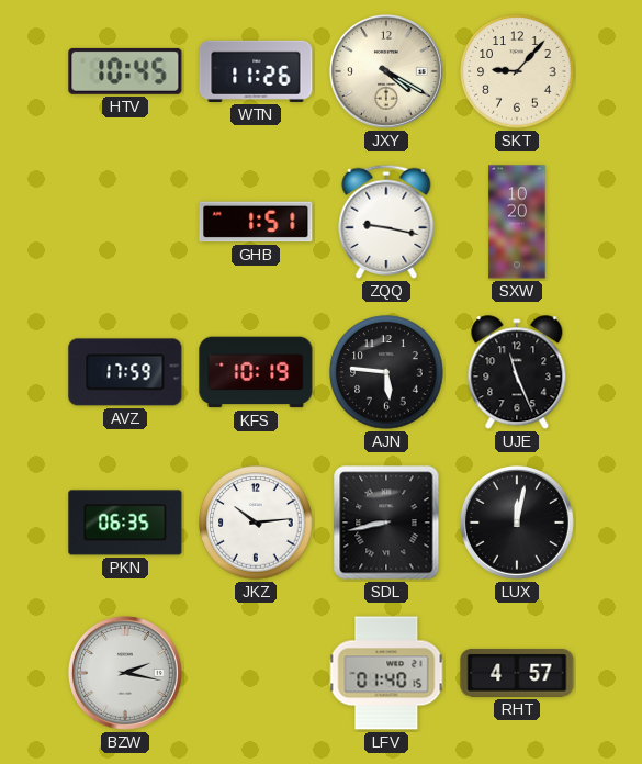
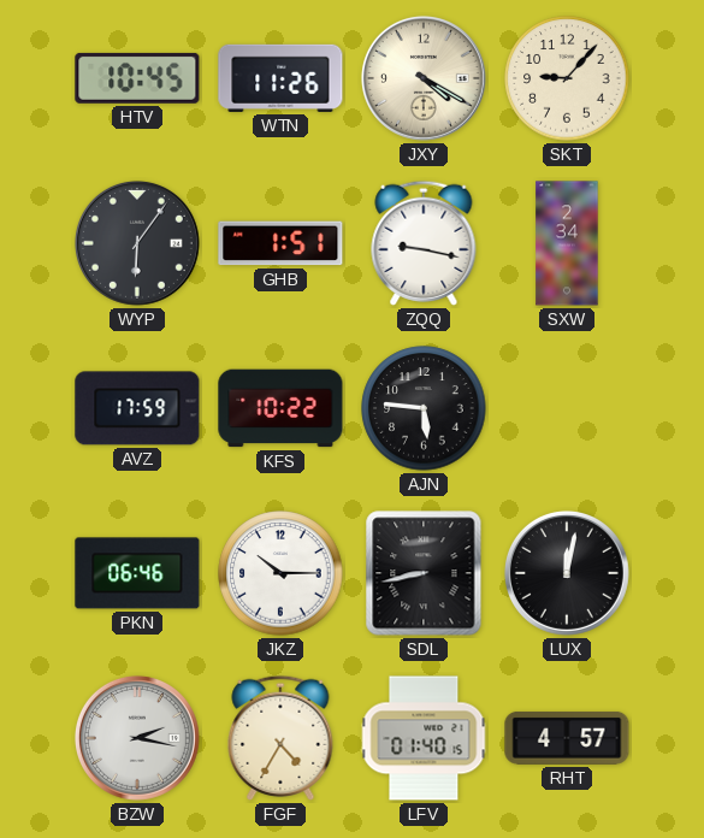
WYP: none -> 6:06
SXW: 10:20 -> 2:34
KFS: 10:19 -> 10:22
UJE: 11:26 -> none
PKN: 06:35 -> 06:46
JKZ: 10:14 -> 10:15
FGF: none -> 4:35
